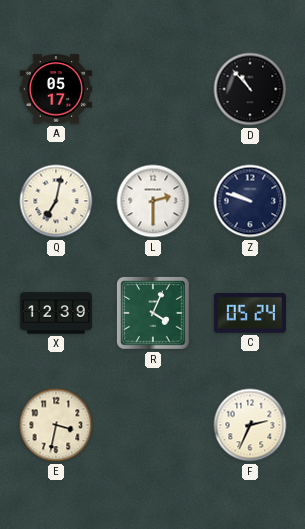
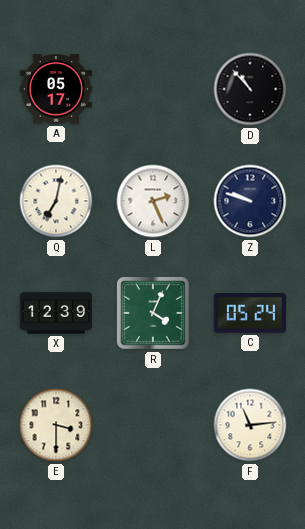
L: 2:30 -> 2:26
E: 3:32 -> 3:30
F: 2:34 -> 11:14
